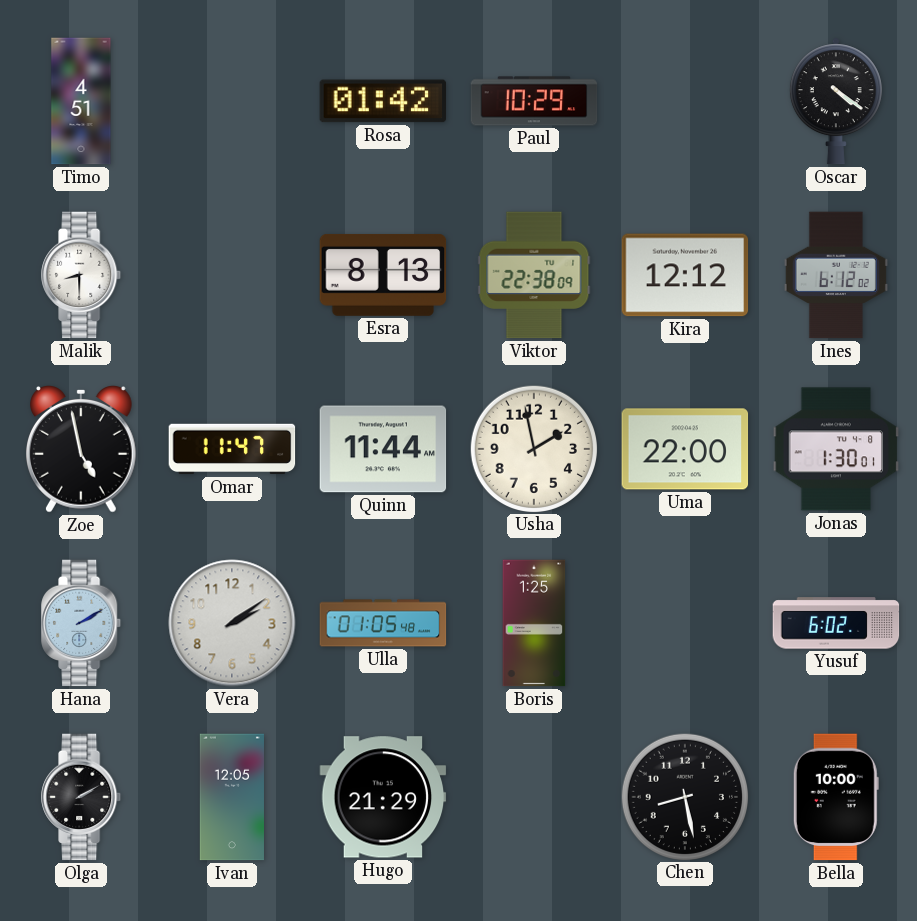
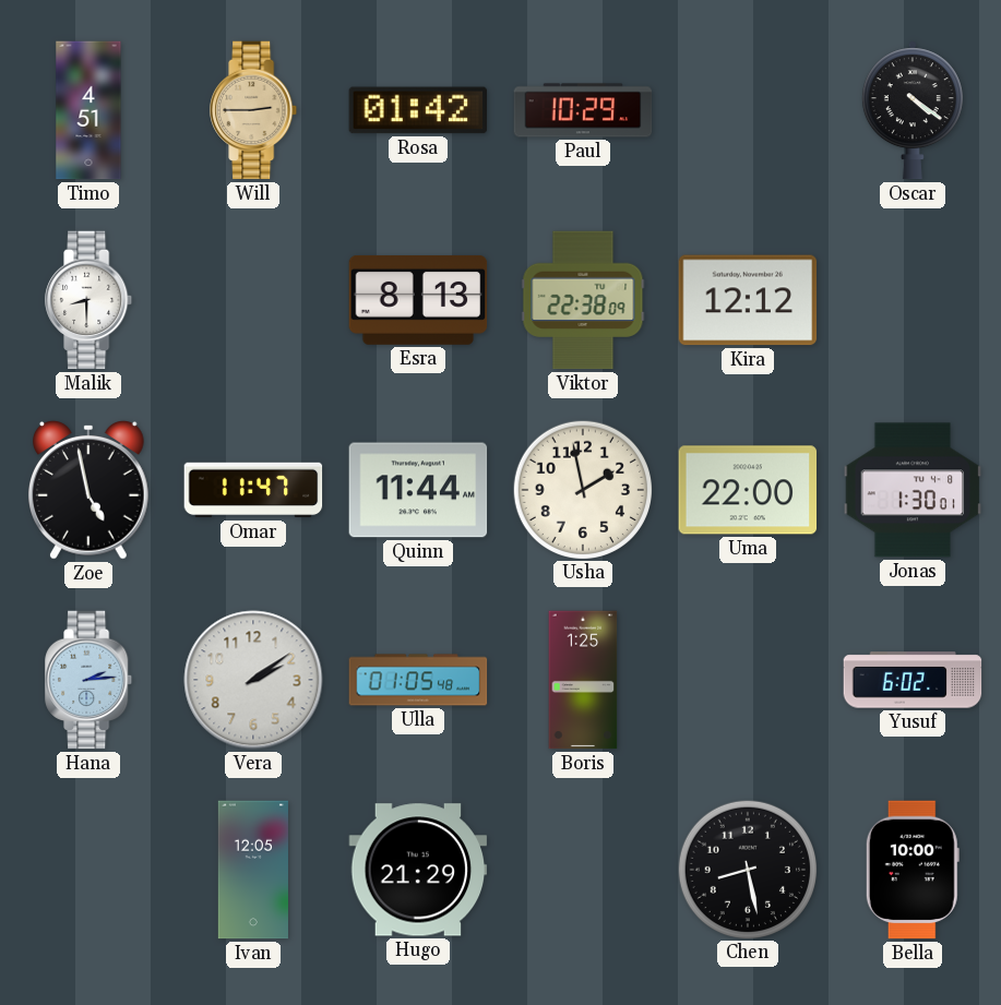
Will: none -> 2:45
Ines: 6:12 -> none
Hana: 2:10 -> 2:14
Olga: 2:10 -> none
